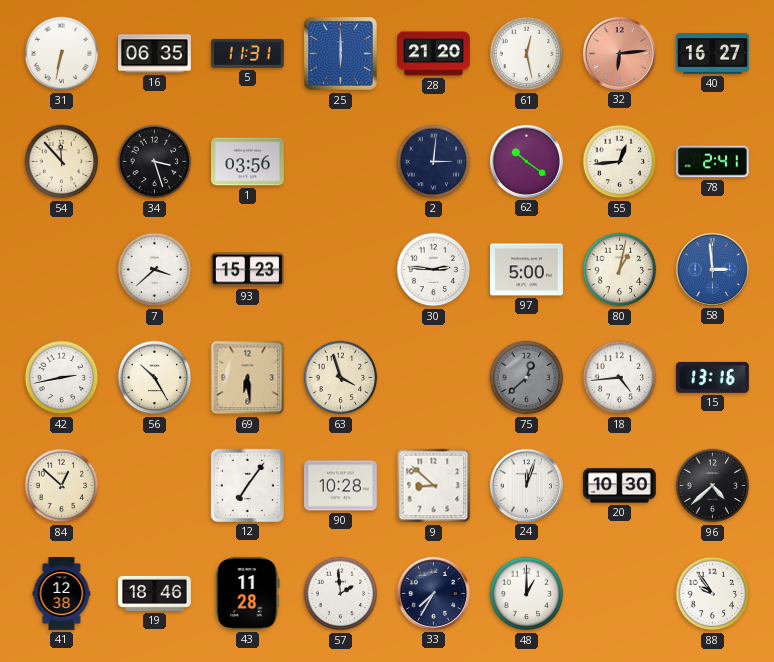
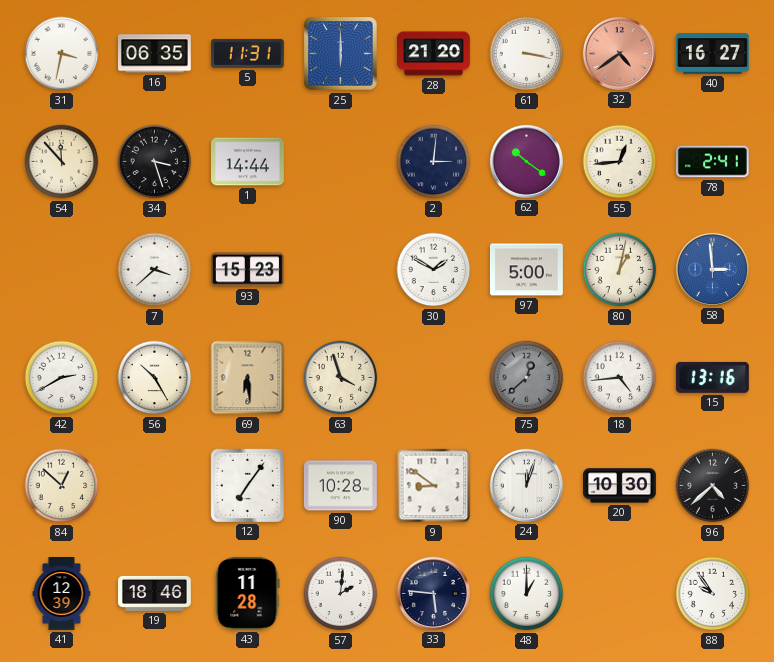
31: 6:32 -> 3:32
61: 12:28 -> 3:17
32: 6:14 -> 4:39
1: 03:56 -> 14:44
30: 2:46 -> 1:50
42: 2:43 -> 2:40
9: 8:52 -> 8:51
41: 12:38 -> 12:39
57: 1:59 -> 2:01
33: 7:35 -> 5:46
